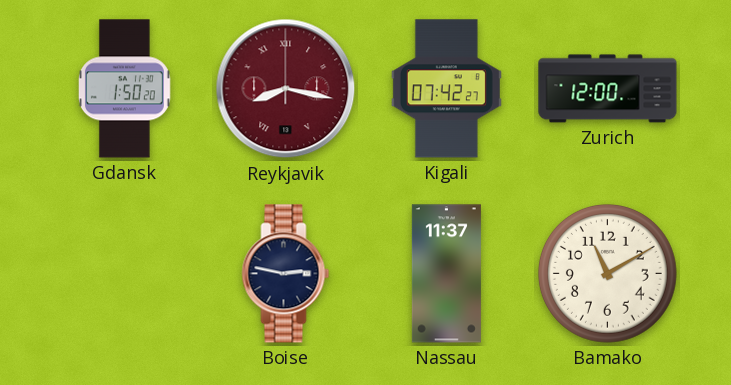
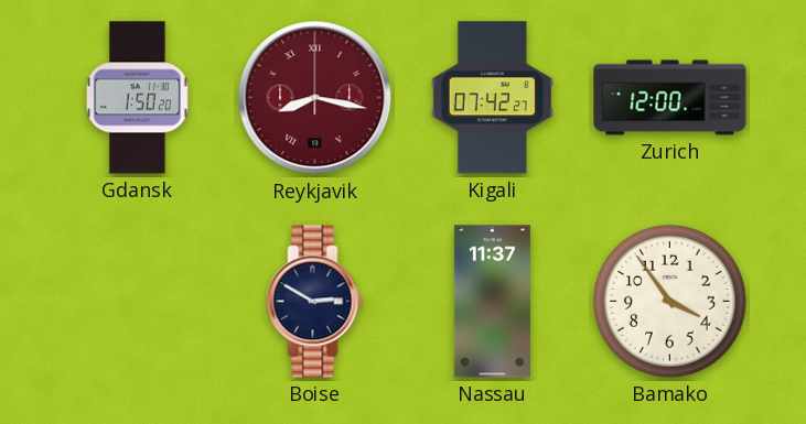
Boise: 2:47 -> 2:50
Bamako: 11:10 -> 3:54
